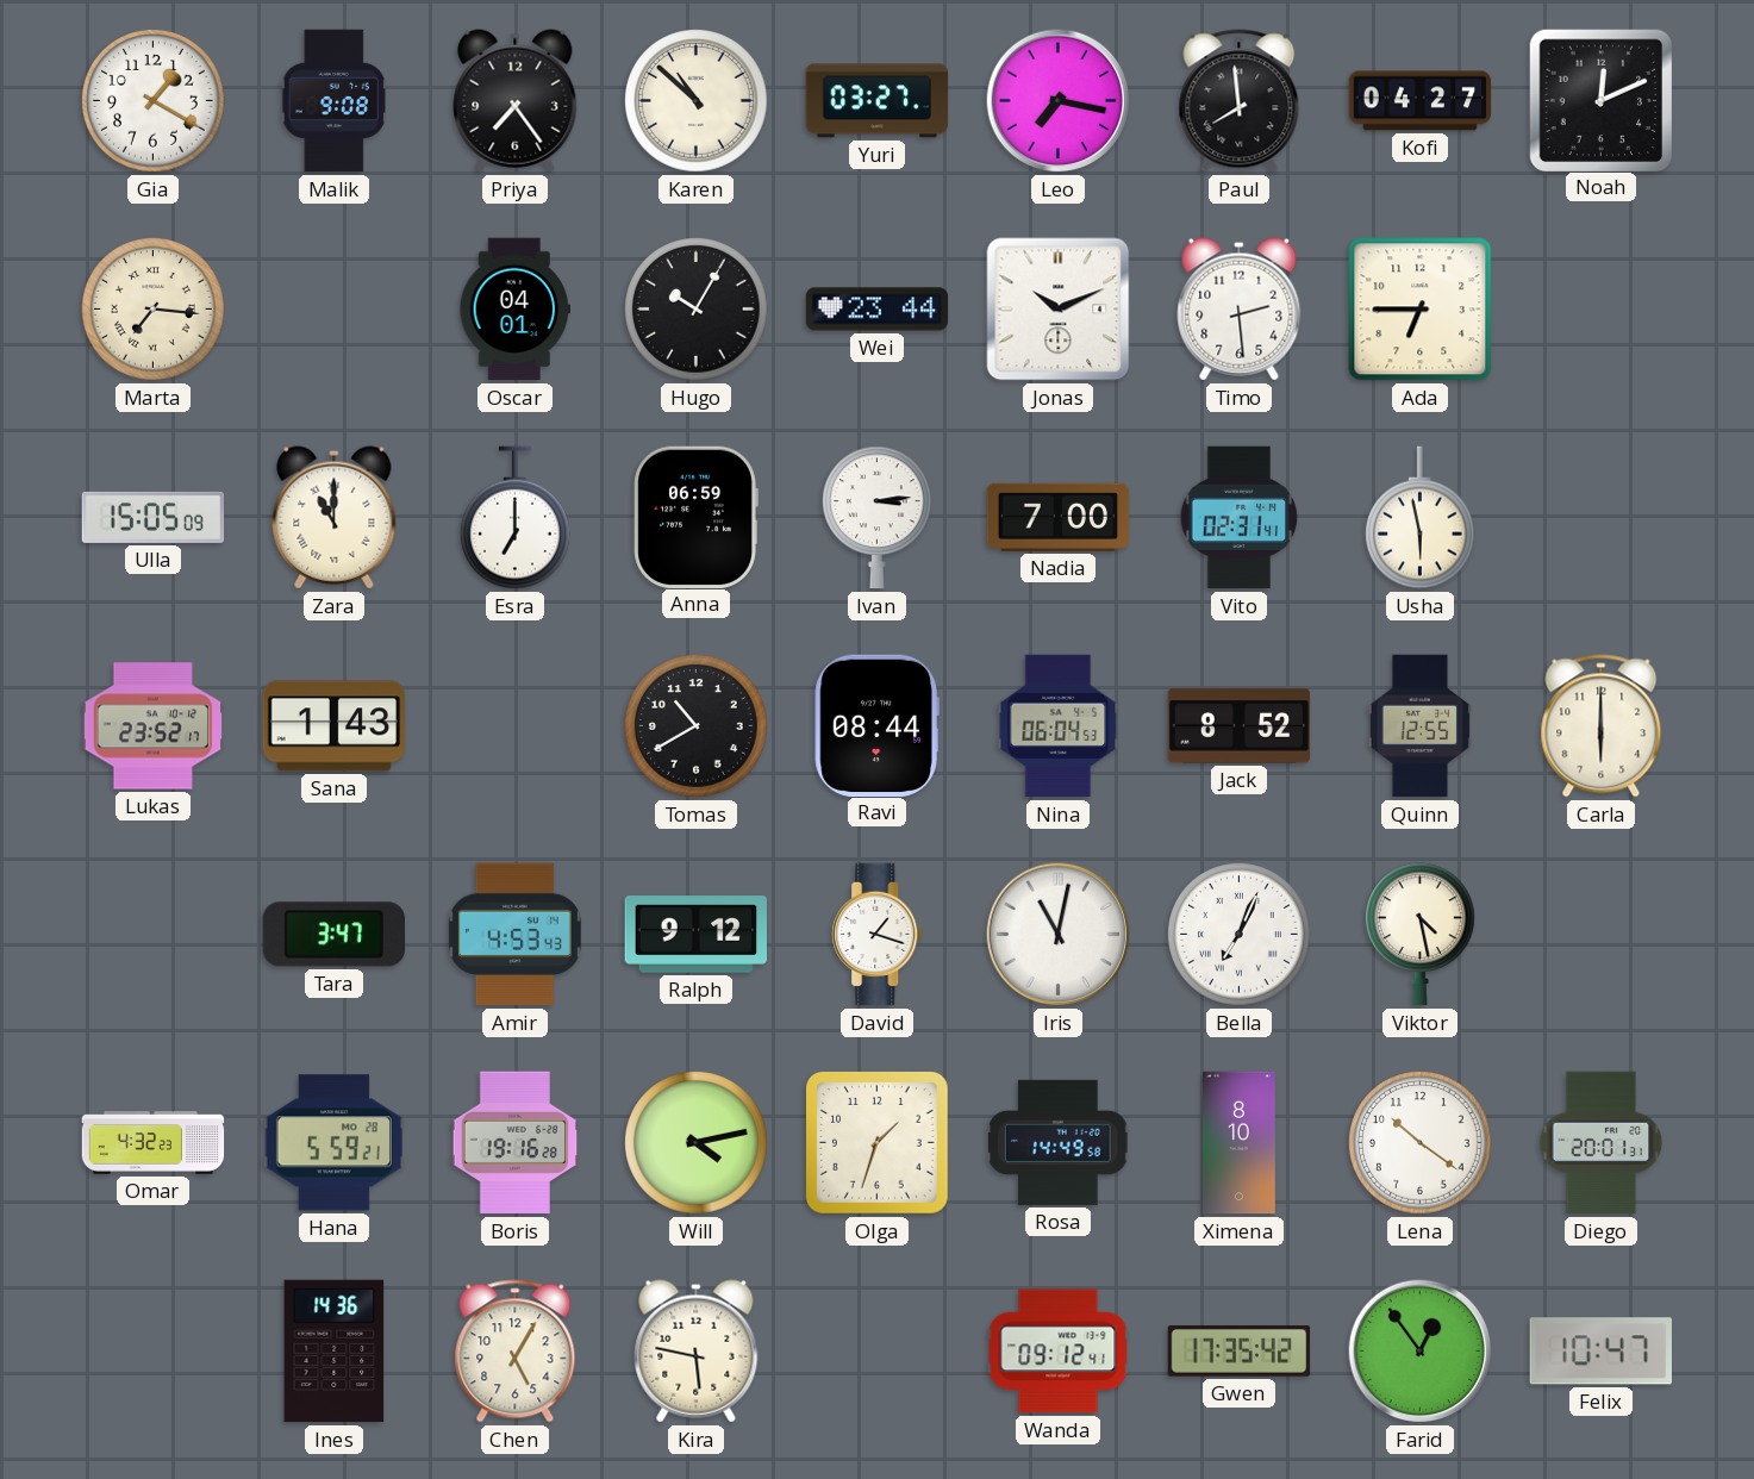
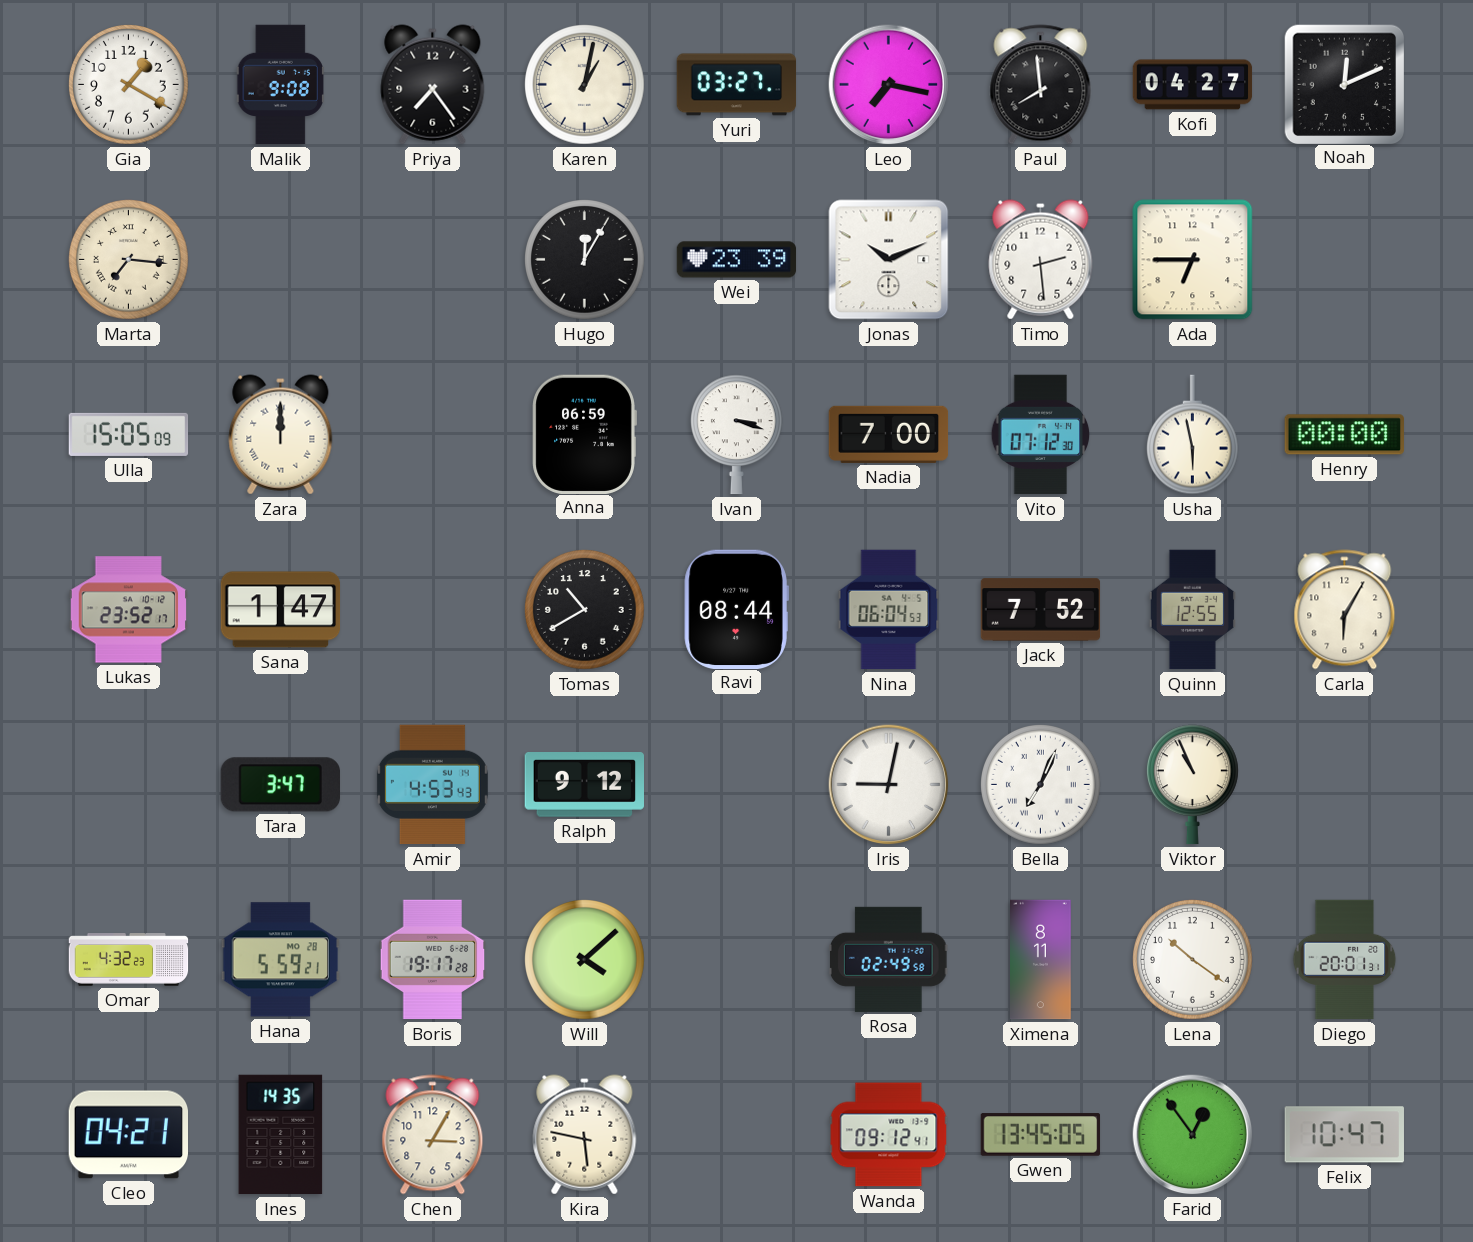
Karen: 10:52 -> 1:02
Oscar: 04:01 -> none
Hugo: 10:05 -> 12:05
Wei: 23:44 -> 23:39
Zara: 11:00 -> 12:00
Esra: 7:00 -> none
Ivan: 3:14 -> 3:18
Vito: 02:31 -> 07:12
Henry: none -> 00:00
Sana: 1:43 -> 1:47
Jack: 8:52 -> 7:52
Carla: 6:00 -> 6:05
David: 1:18 -> none
Iris: 11:02 -> 9:02
Viktor: 4:28 -> 10:56
Boris: 19:16 -> 19:17
Will: 4:13 -> 4:08
Olga: 1:33 -> none
Rosa: 14:49 -> 02:49
Ximena: 8:10 -> 8:11
Cleo: none -> 04:21
Ines: 14:36 -> 14:35
Chen: 5:05 -> 3:05
Gwen: 17:35 -> 13:45
